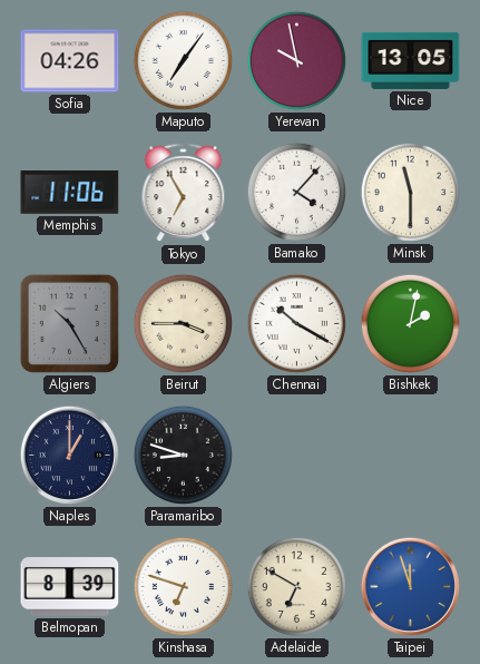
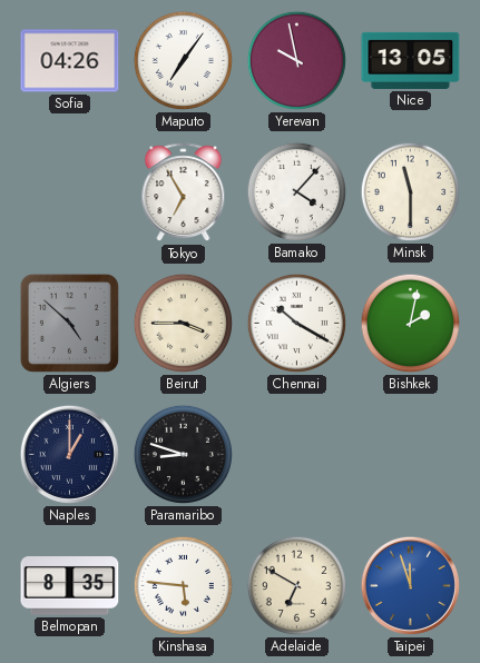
Memphis: 11:06 -> none
Algiers: 10:25 -> 4:52
Belmopan: 8:39 -> 8:35
Kinshasa: 6:48 -> 5:46
